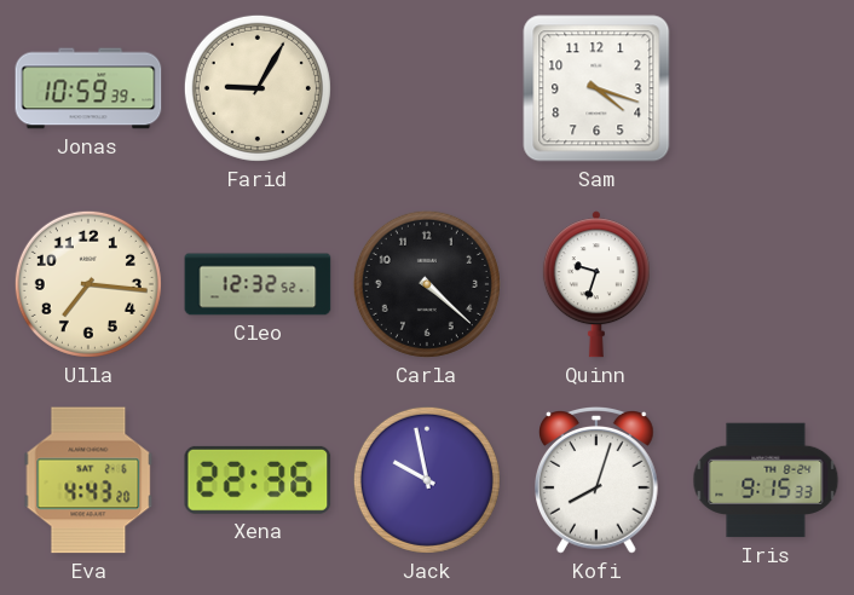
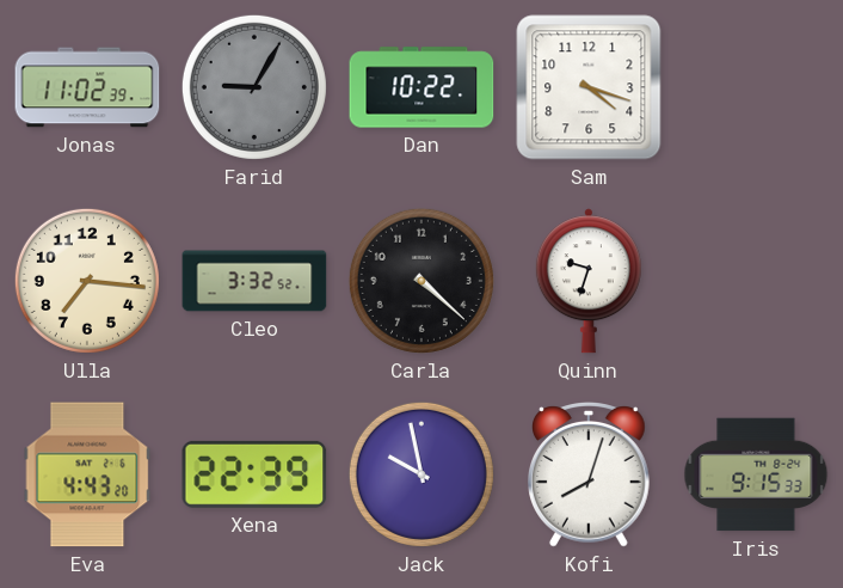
Jonas: 10:59 -> 11:02
Farid dial: cream -> grey
Dan: none -> 10:22
Cleo: 12:32 -> 3:32
Xena: 22:36 -> 22:39
